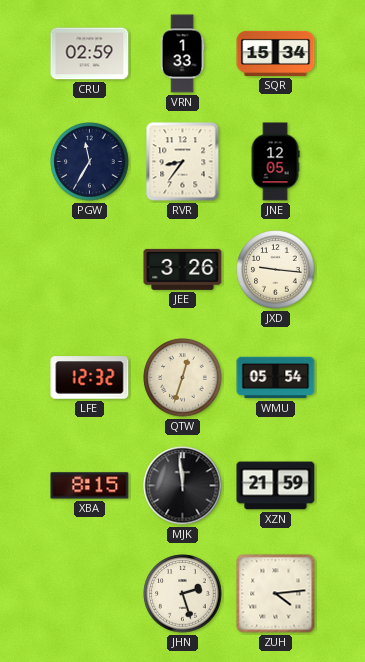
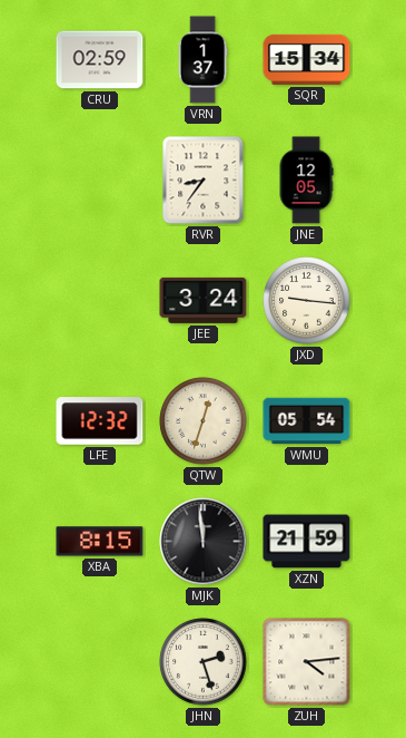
VRN: 1:33 -> 1:37
PGW: 11:35 -> none
JEE: 3:26 -> 3:24
